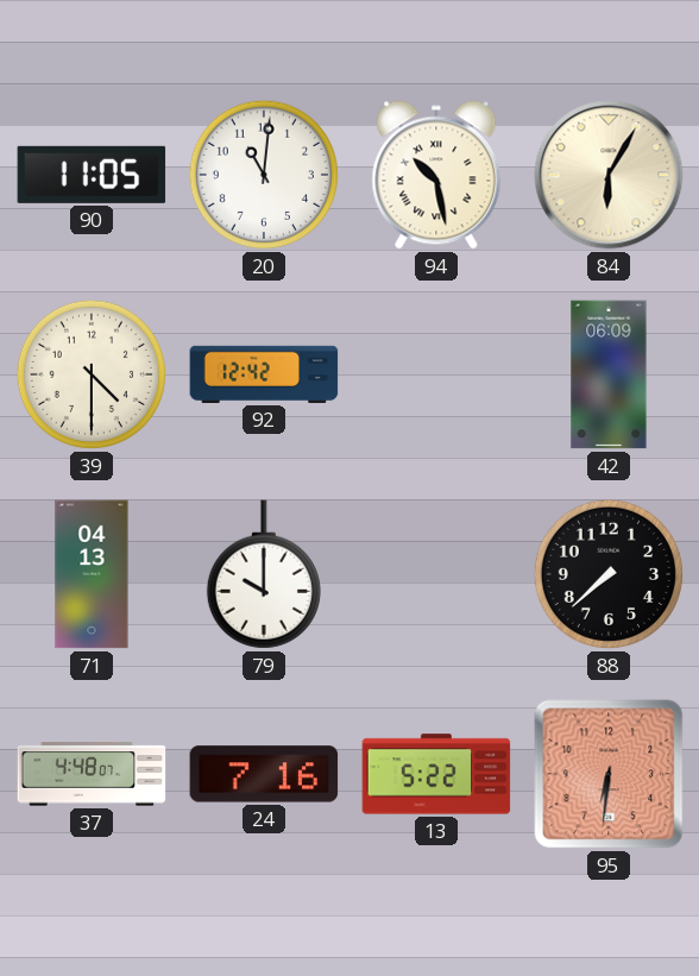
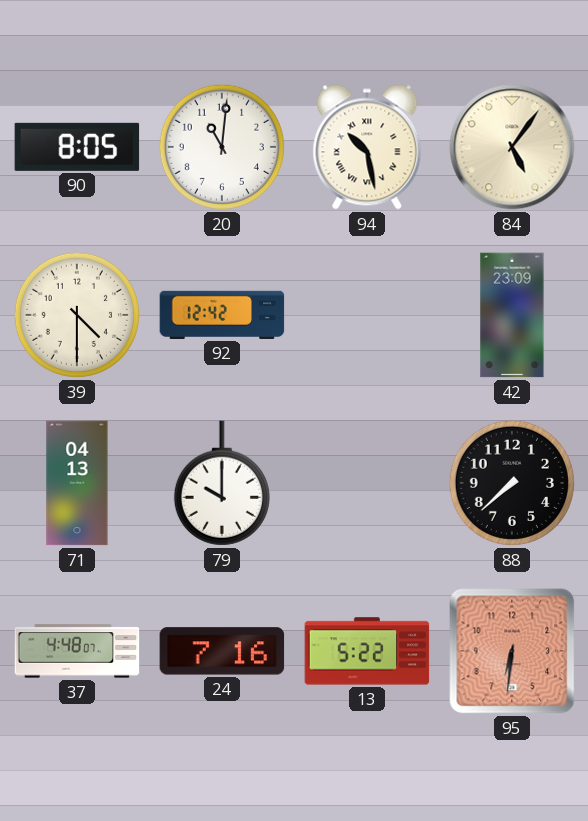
90: 11:05 -> 8:05
84: 6:05 -> 5:06
42: 06:09 -> 23:09
